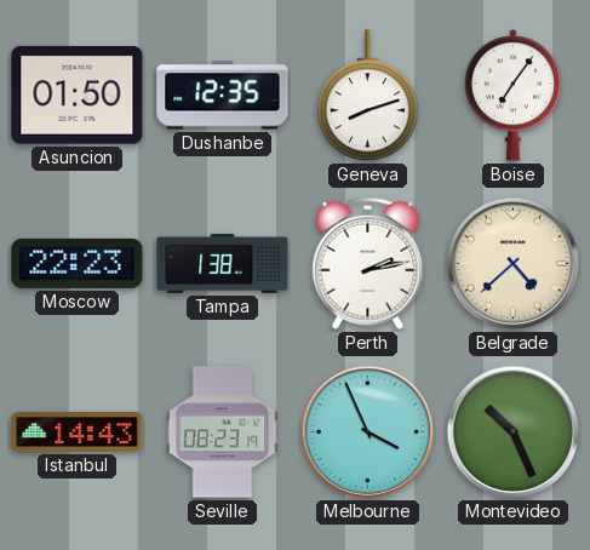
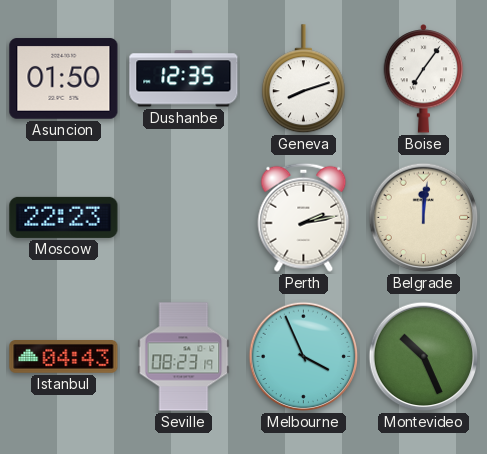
Tampa: 1:38 -> none
Belgrade: 4:38 -> 12:01
Istanbul: 14:43 -> 04:43
